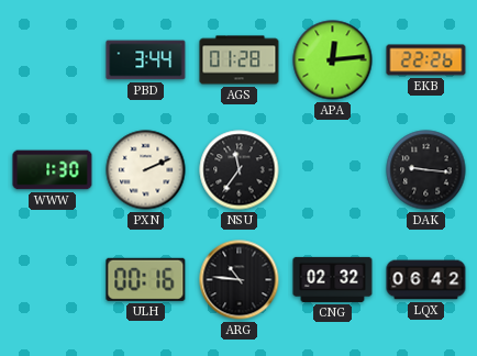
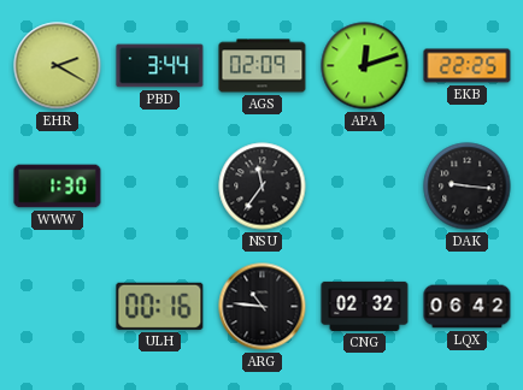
EHR: none -> 2:20
AGS: 01:28 -> 02:09
APA: 12:14 -> 12:12
EKB: 22:26 -> 22:25
PXN: 2:11 -> none
